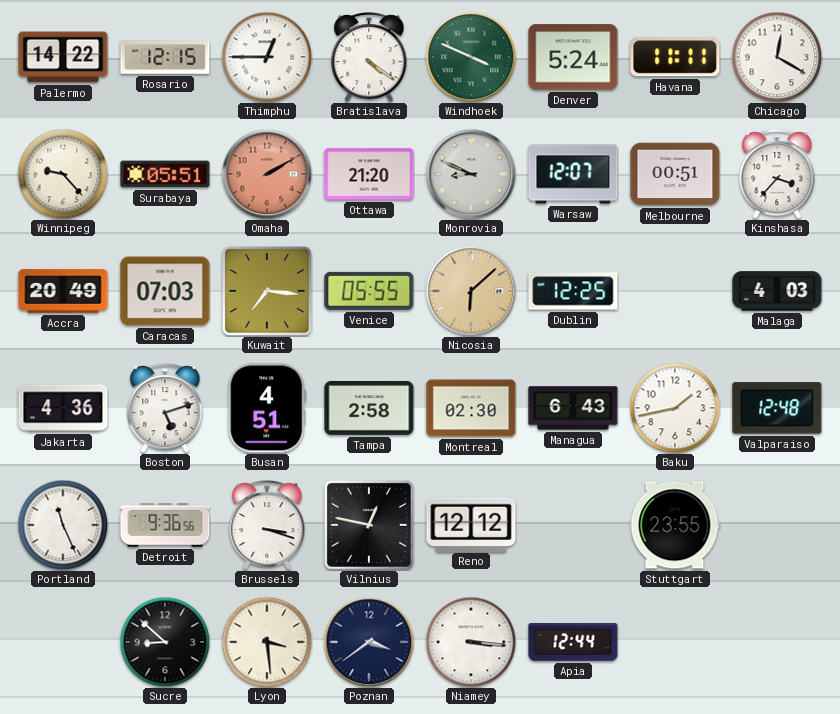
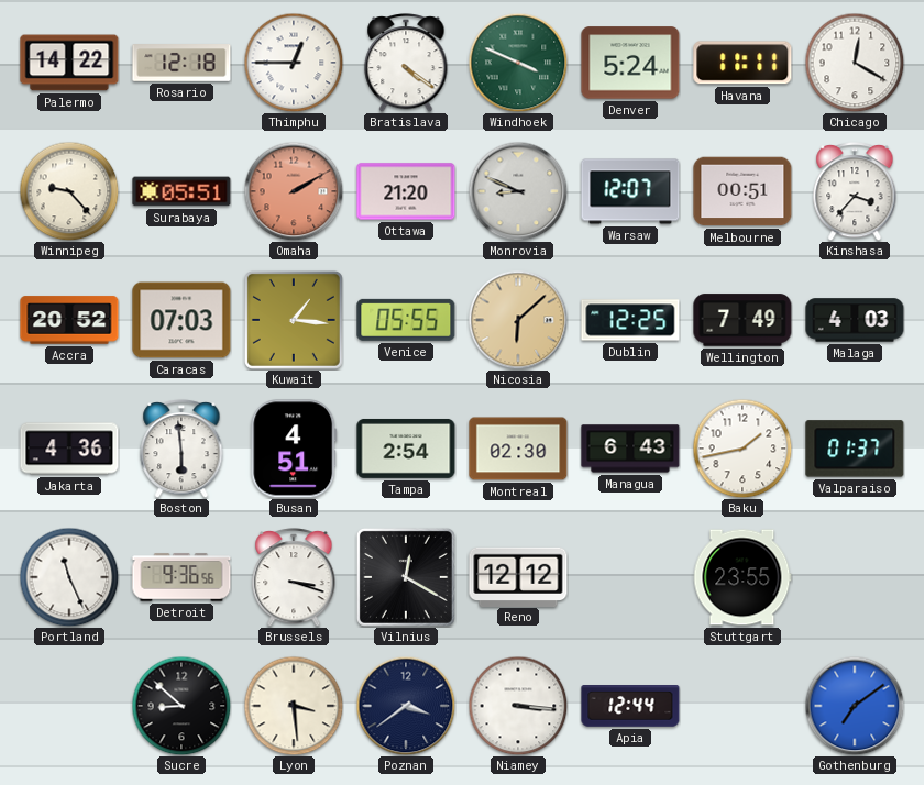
Rosario: 12:15 -> 12:18
Accra: 20:49 -> 20:52
Kuwait: 7:16 -> 1:16
Wellington: none -> 7:49
Boston: 5:12 -> 5:59
Tampa: 2:58 -> 2:54
Valparaiso: 12:48 -> 01:37
Vilnius: 12:47 -> 12:20
Gothenburg: none -> 7:09
